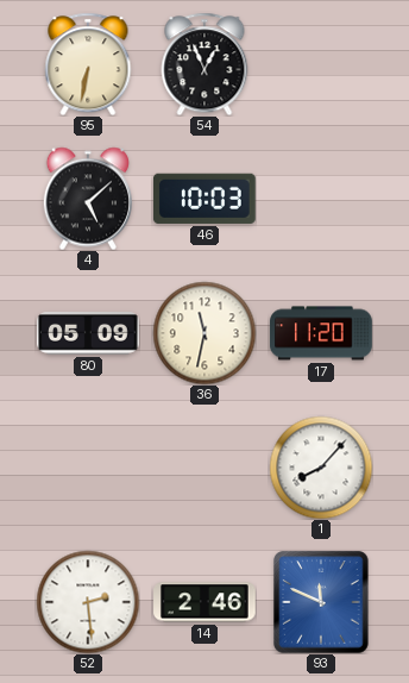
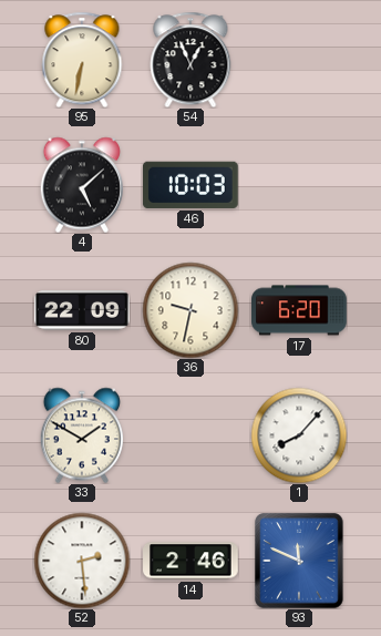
80: 05:09 -> 22:09
36: 11:32 -> 9:32
17: 11:20 -> 6:20
33: none -> 1:50
